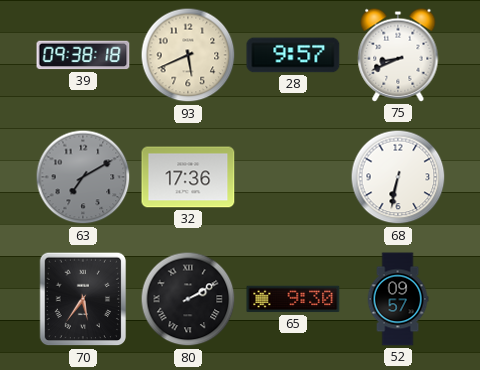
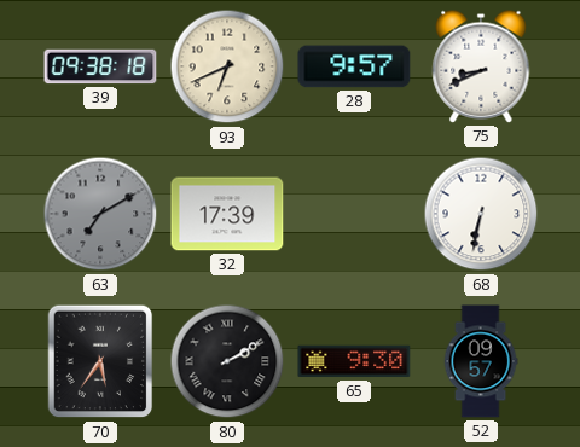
93: 5:41 -> 6:41
32: 17:36 -> 17:39
